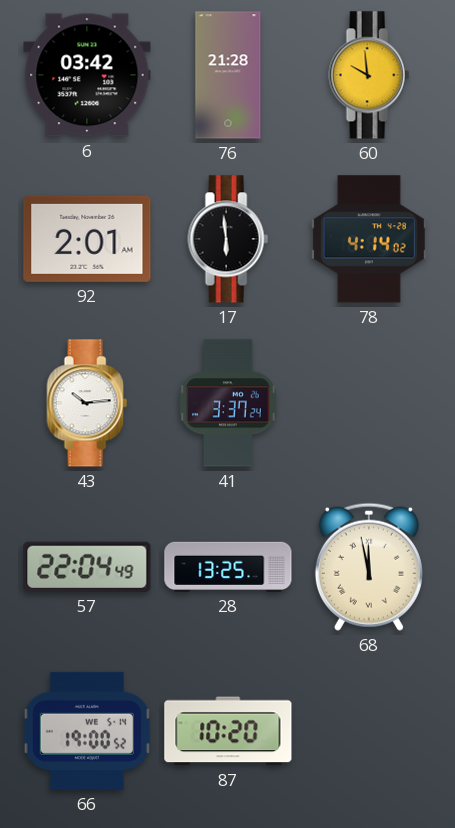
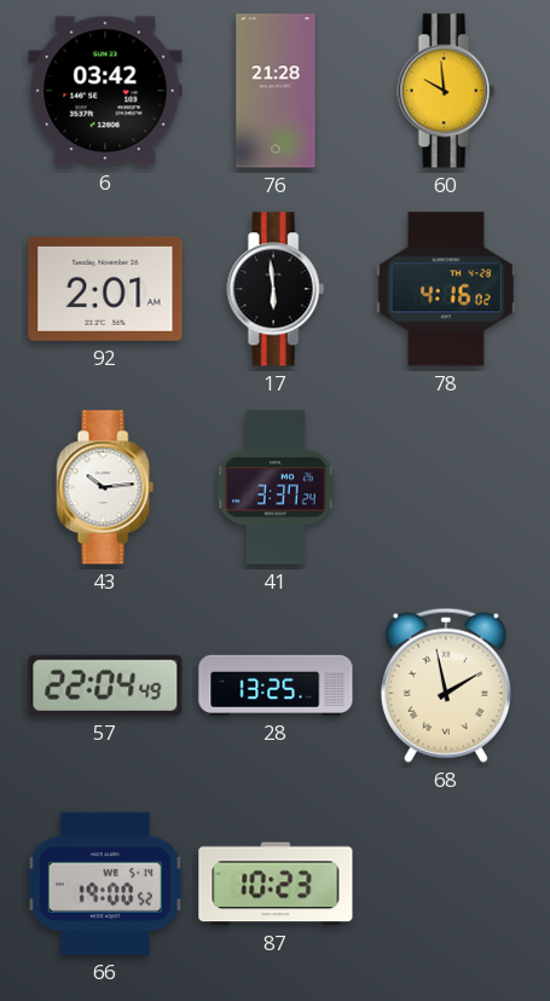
78: 4:14 -> 4:16
68: 11:58 -> 1:58
87: 10:20 -> 10:23
